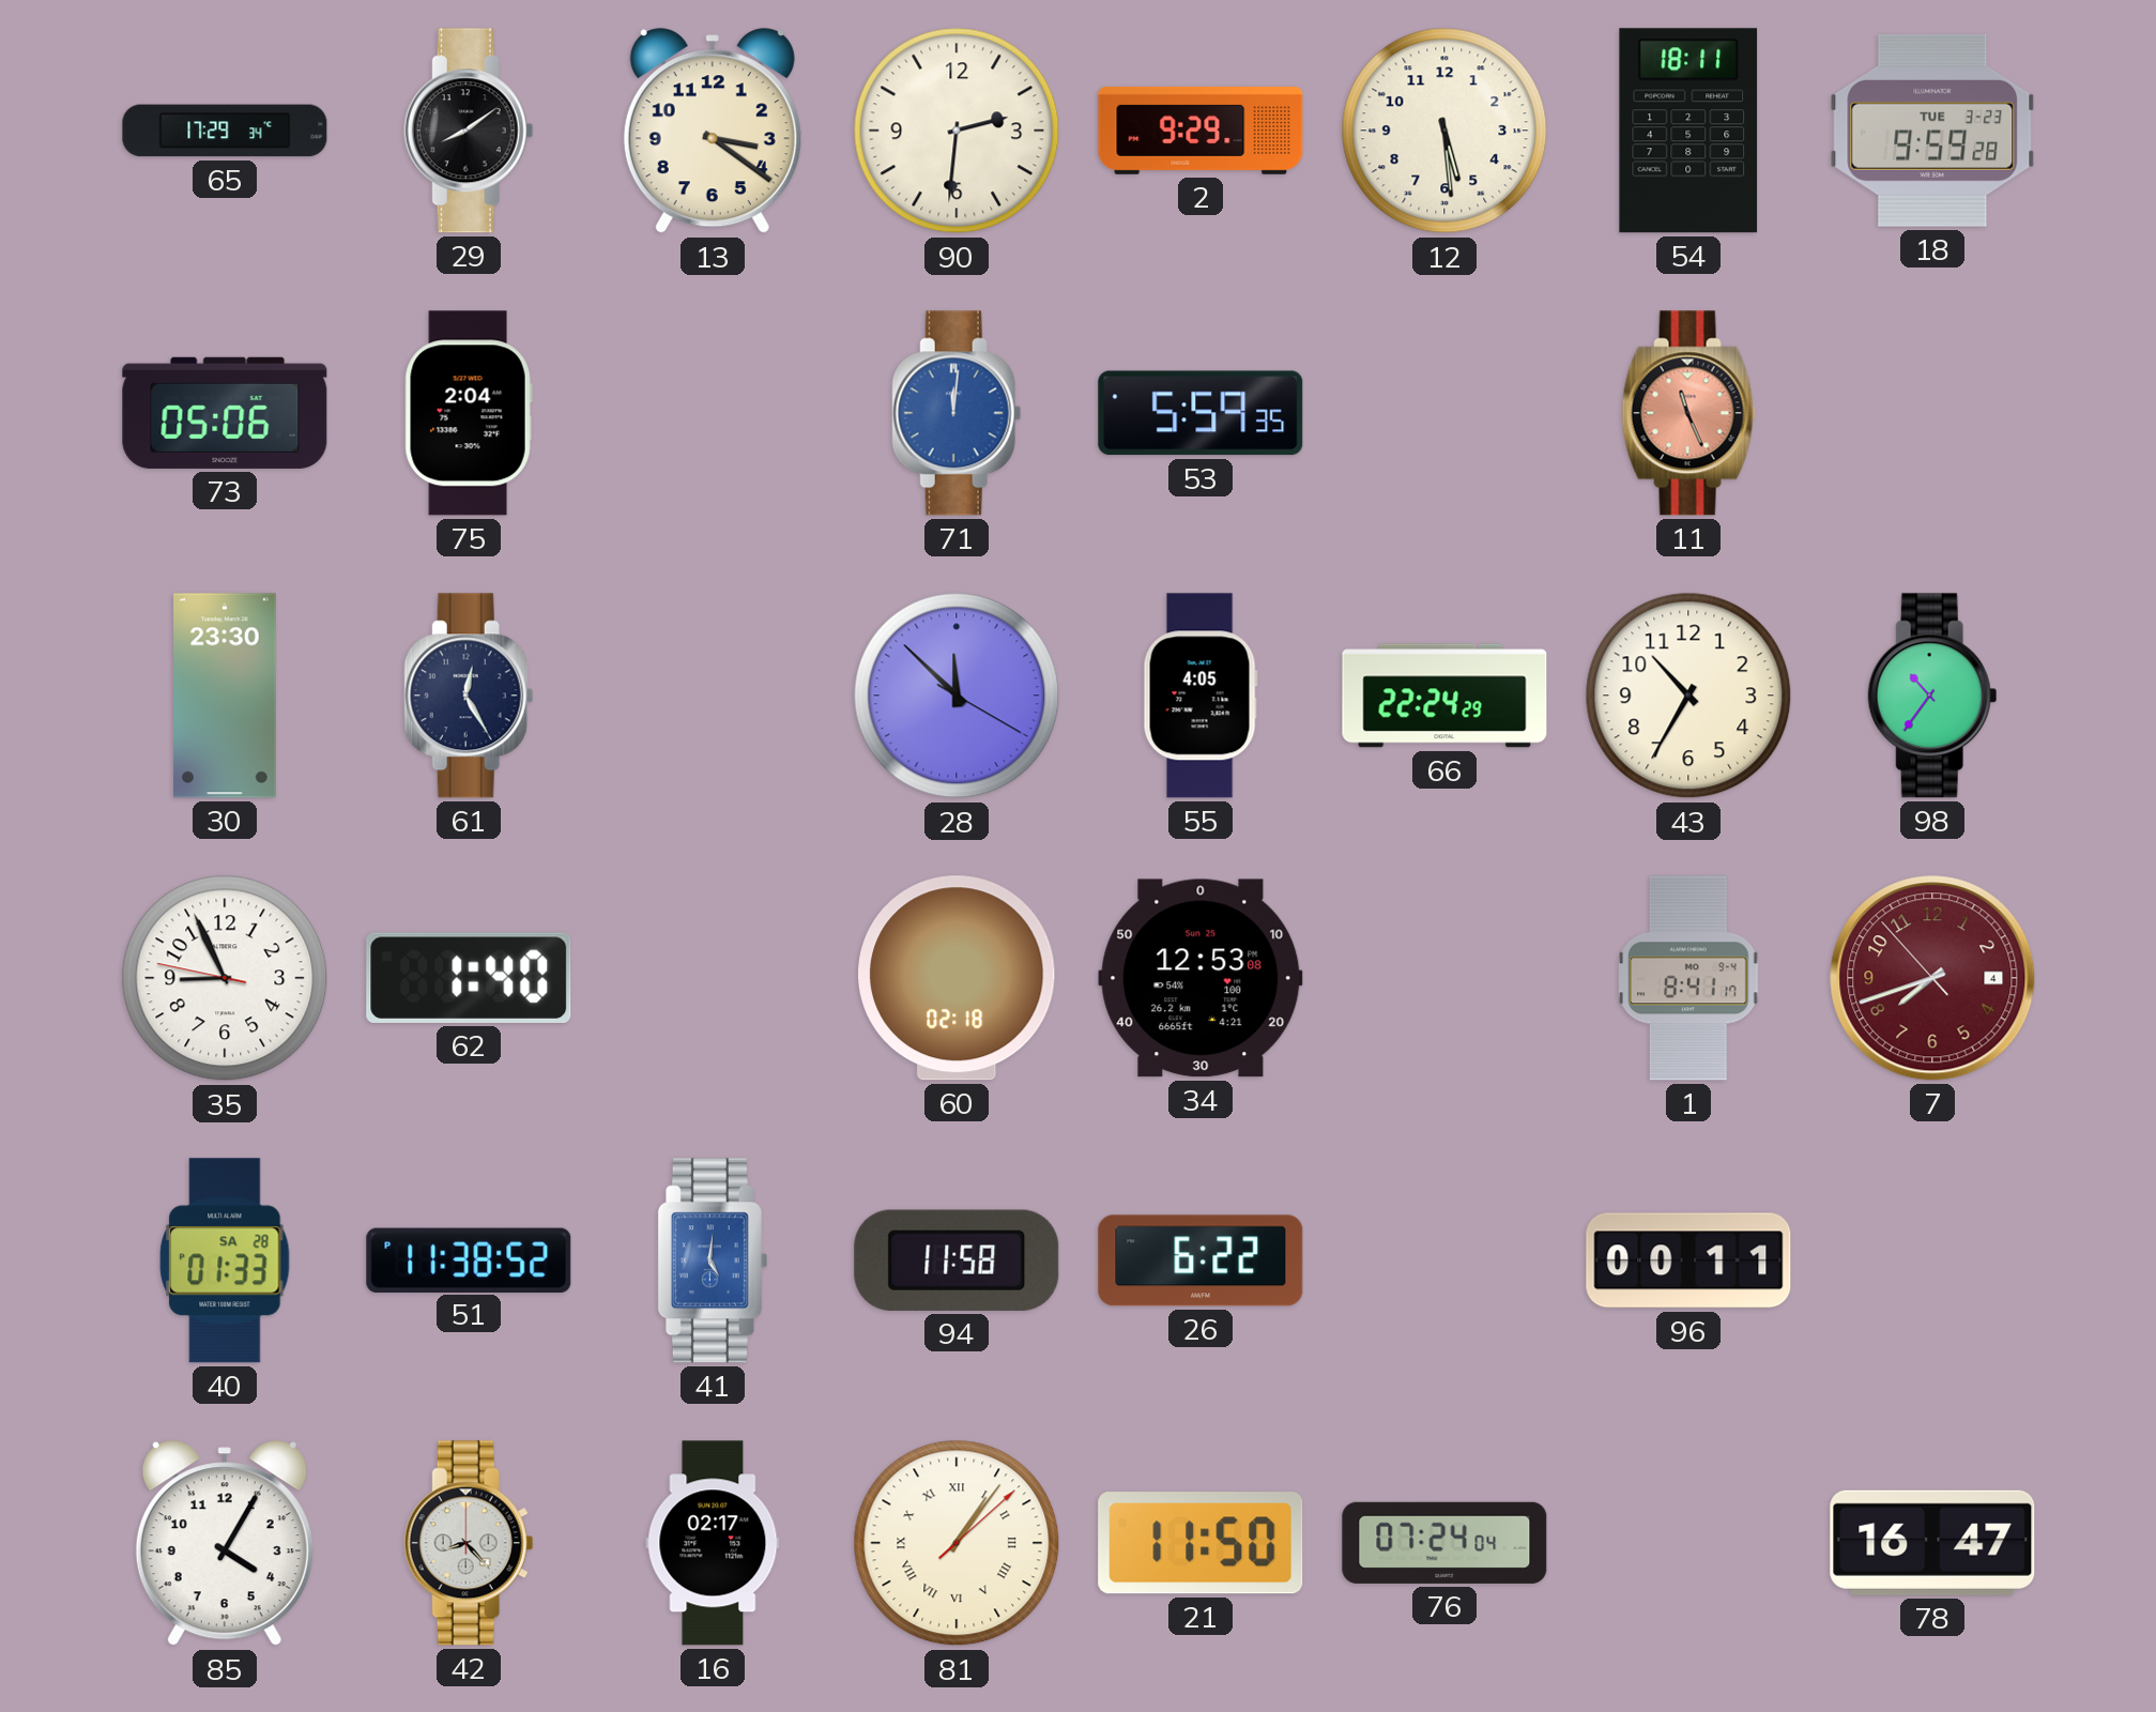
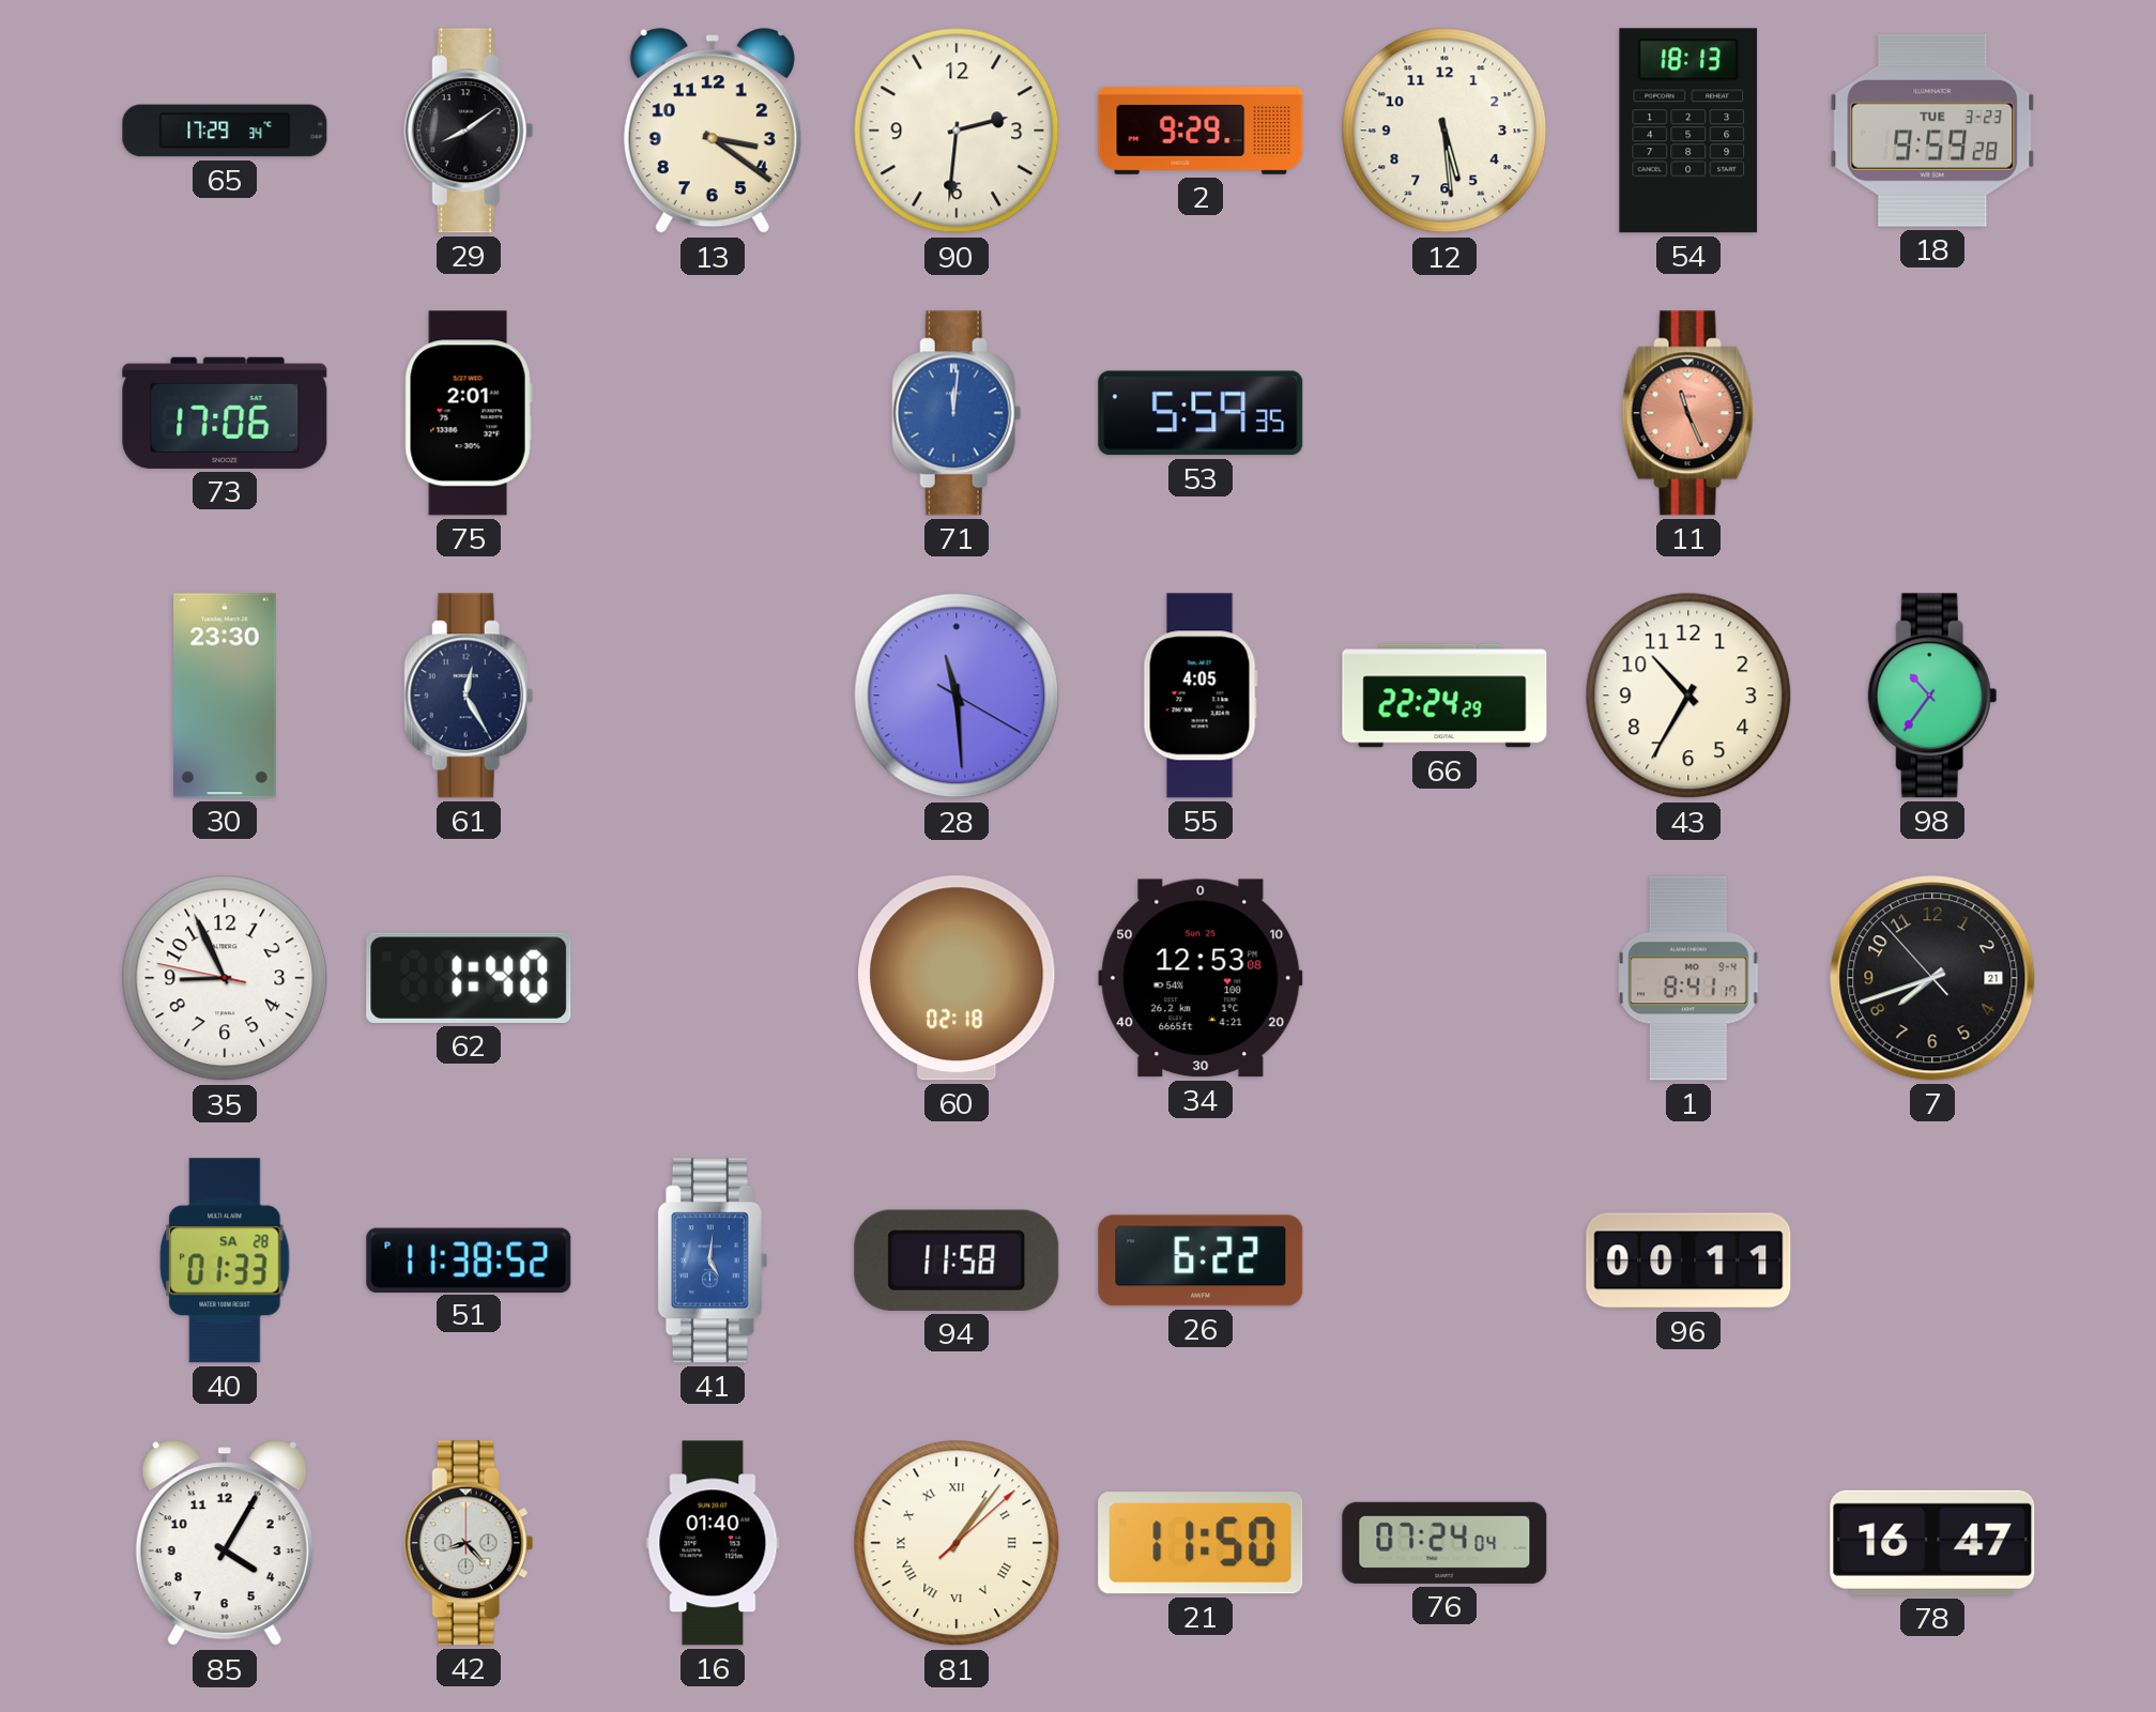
54: 18:11 -> 18:13
73: 05:06 -> 17:06
75: 2:04 -> 2:01
28: 11:52 -> 11:29
7 date: 4 -> 21
7 dial: burgundy -> black
16: 02:17 -> 01:40
